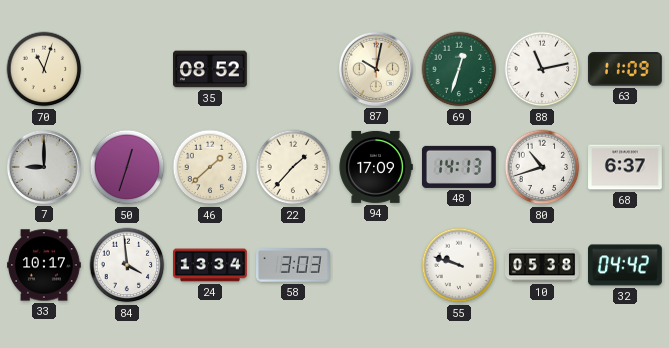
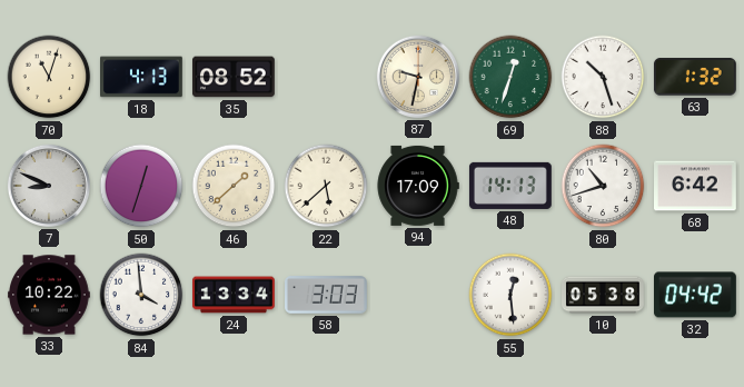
18: none -> 4:13
87: 10:02 -> 9:32
88: 11:13 -> 10:27
63: 11:09 -> 1:32
7: 9:00 -> 8:49
22: 1:37 -> 5:38
68: 6:37 -> 6:42
33: 10:17 -> 10:22
55: 9:48 -> 12:29
